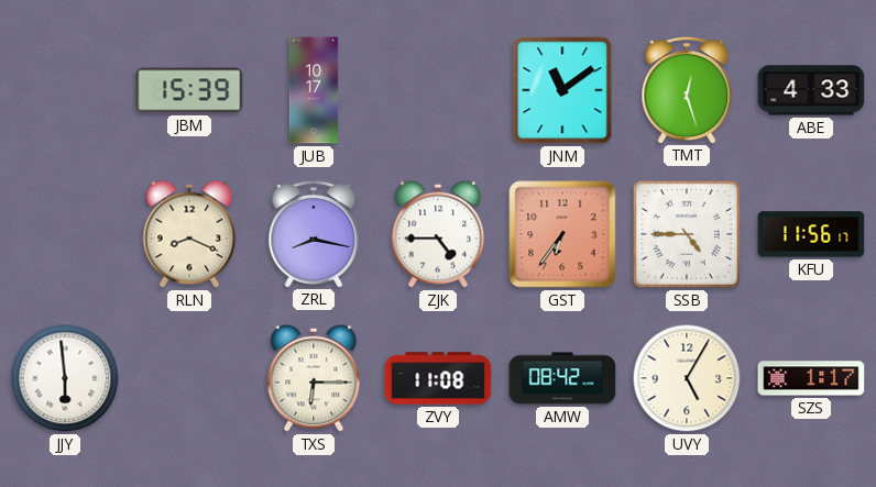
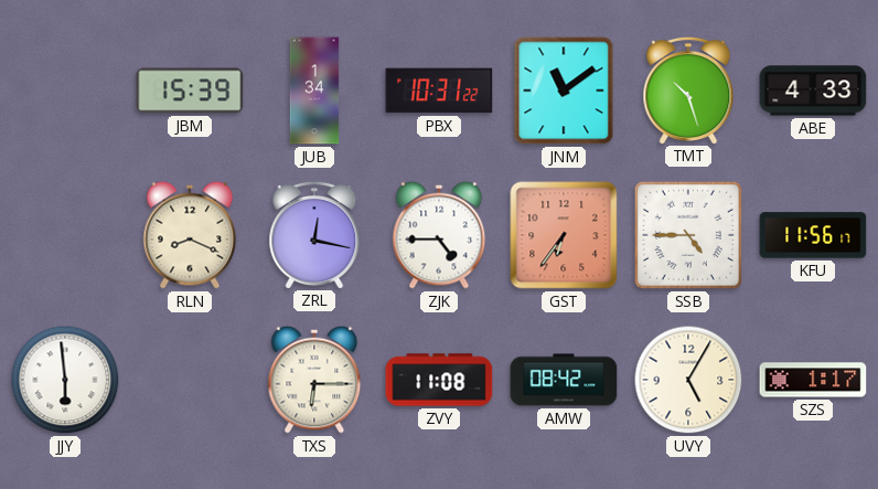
JUB: 10:17 -> 1:34
PBX: none -> 10:31
TMT: 12:27 -> 10:27
ZRL: 8:17 -> 12:17
